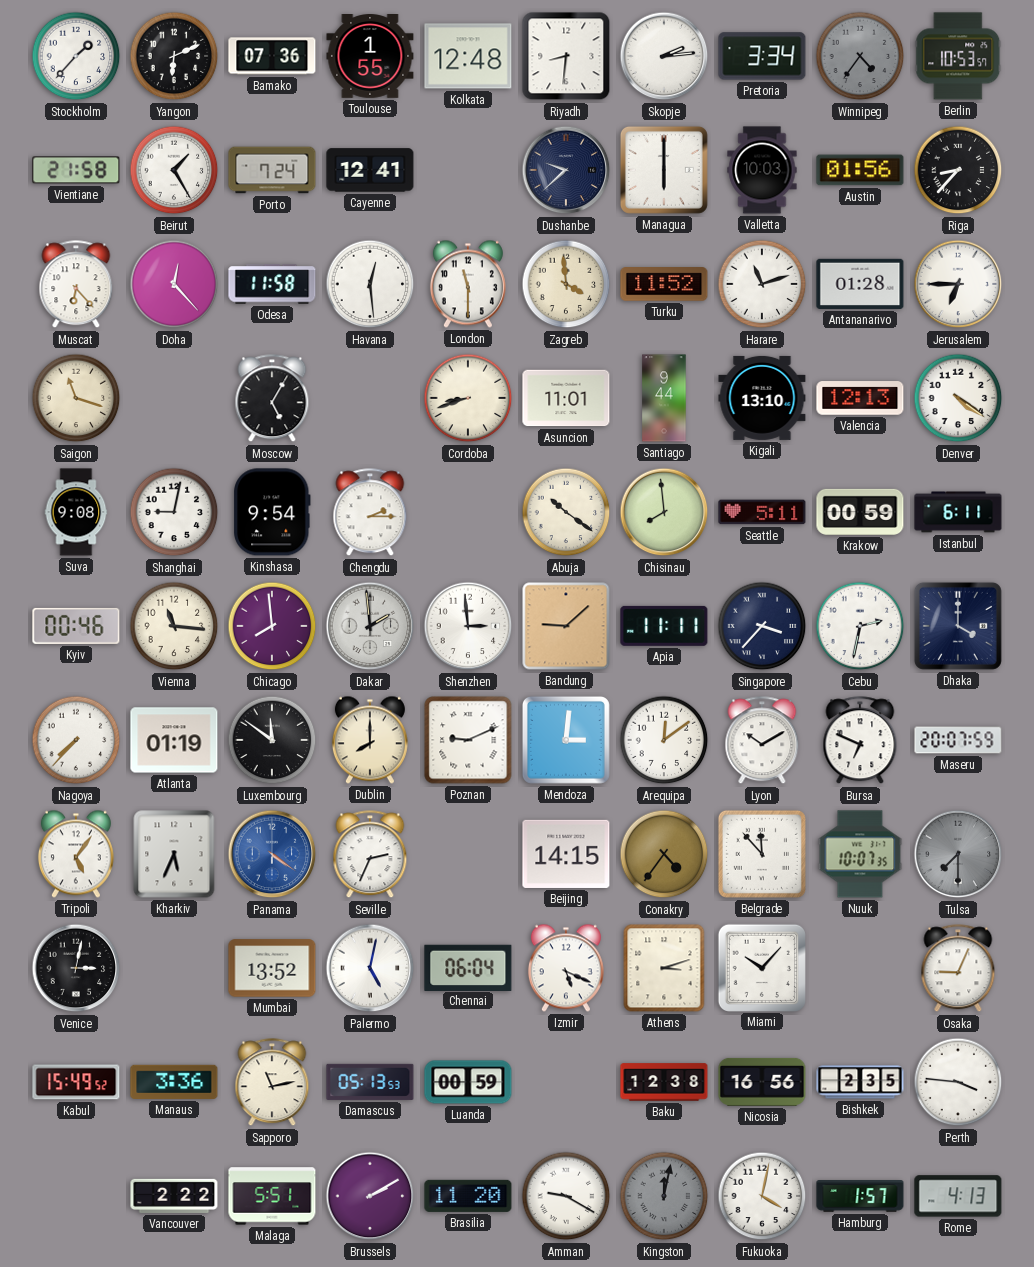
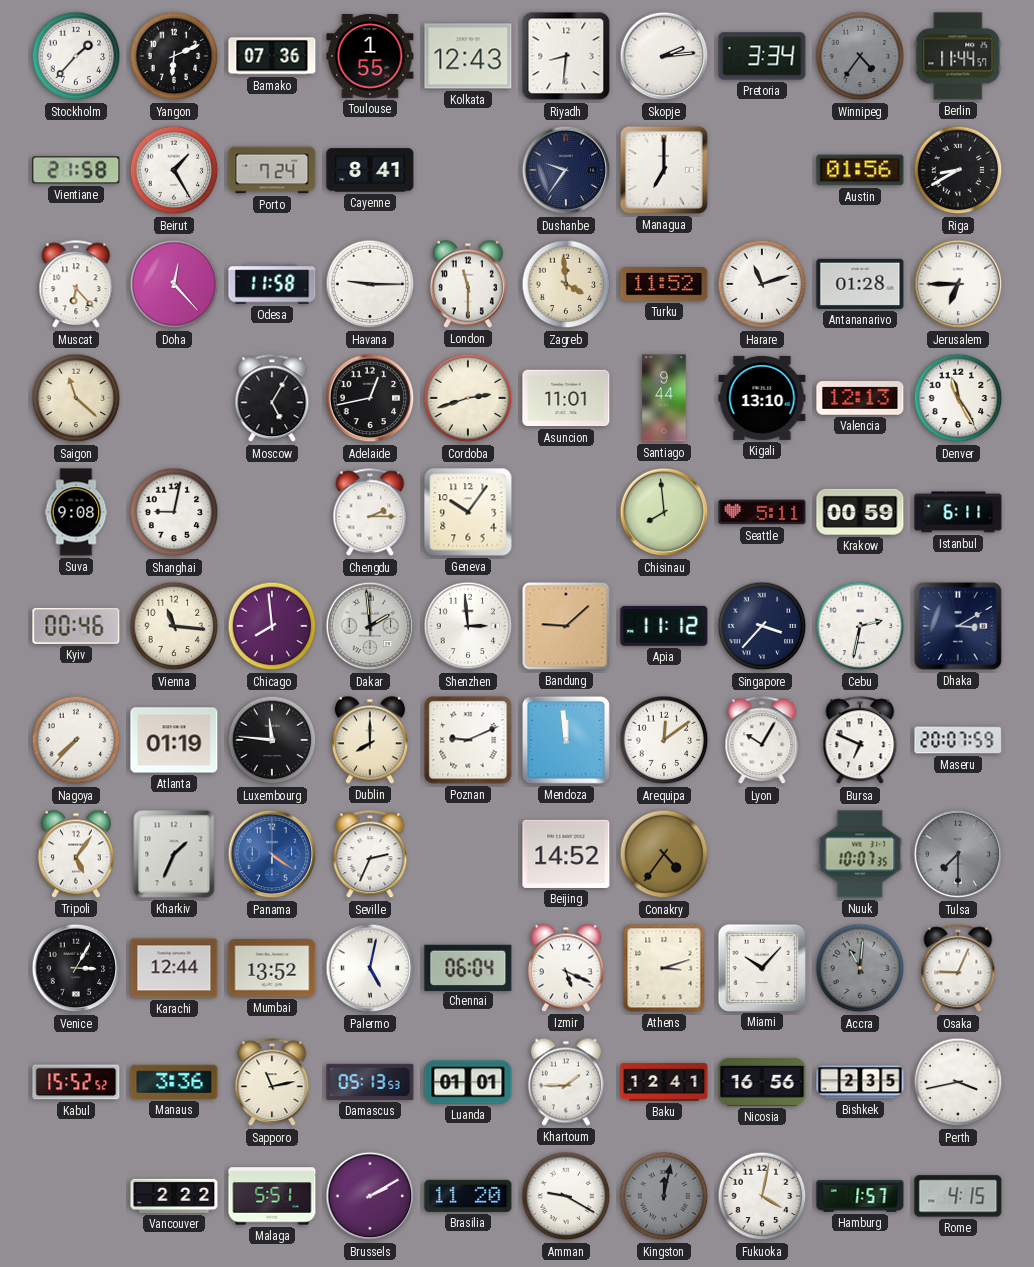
Kolkata: 12:48 -> 12:43
Berlin: 10:53 -> 11:44
Cayenne: 12:41 -> 8:41
Dushanbe: 9:38 -> 9:36
Managua: 6:00 -> 7:00
Valletta: 10:03 -> none
Riga: 8:37 -> 8:40
Havana: 12:29 -> 9:15
Saigon: 11:18 -> 11:22
Adelaide: none -> 12:43
Cordoba: 8:42 -> 2:42
Denver: 4:21 -> 11:25
Kinshasa: 9:54 -> none
Geneva: none -> 10:06
Abuja: 10:21 -> none
Apia: 11:11 -> 11:12
Dhaka: 4:00 -> 3:10
Luxembourg: 11:51 -> 11:46
Mendoza: 3:01 -> 11:59
Lyon: 10:10 -> 10:05
Kharkiv: 5:34 -> 1:34
Beijing: 14:15 -> 14:52
Belgrade: 11:53 -> none
Venice: 3:02 -> 3:05
Karachi: none -> 12:44
Accra: none -> 11:01
Kabul: 15:49 -> 15:52
Luanda: 00:59 -> 01:01
Khartoum: none -> 1:45
Baku: 12:38 -> 12:41
Perth: 3:46 -> 3:43
Rome: 4:13 -> 4:15
